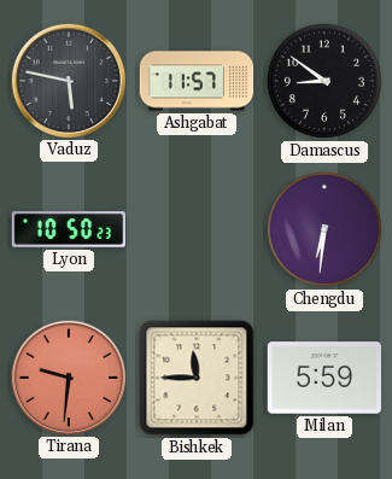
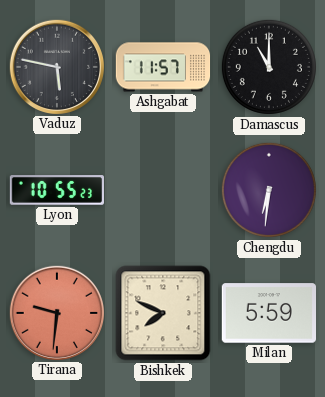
Damascus: 8:51 -> 11:00
Lyon: 10:50 -> 10:55
Bishkek: 11:45 -> 7:49
